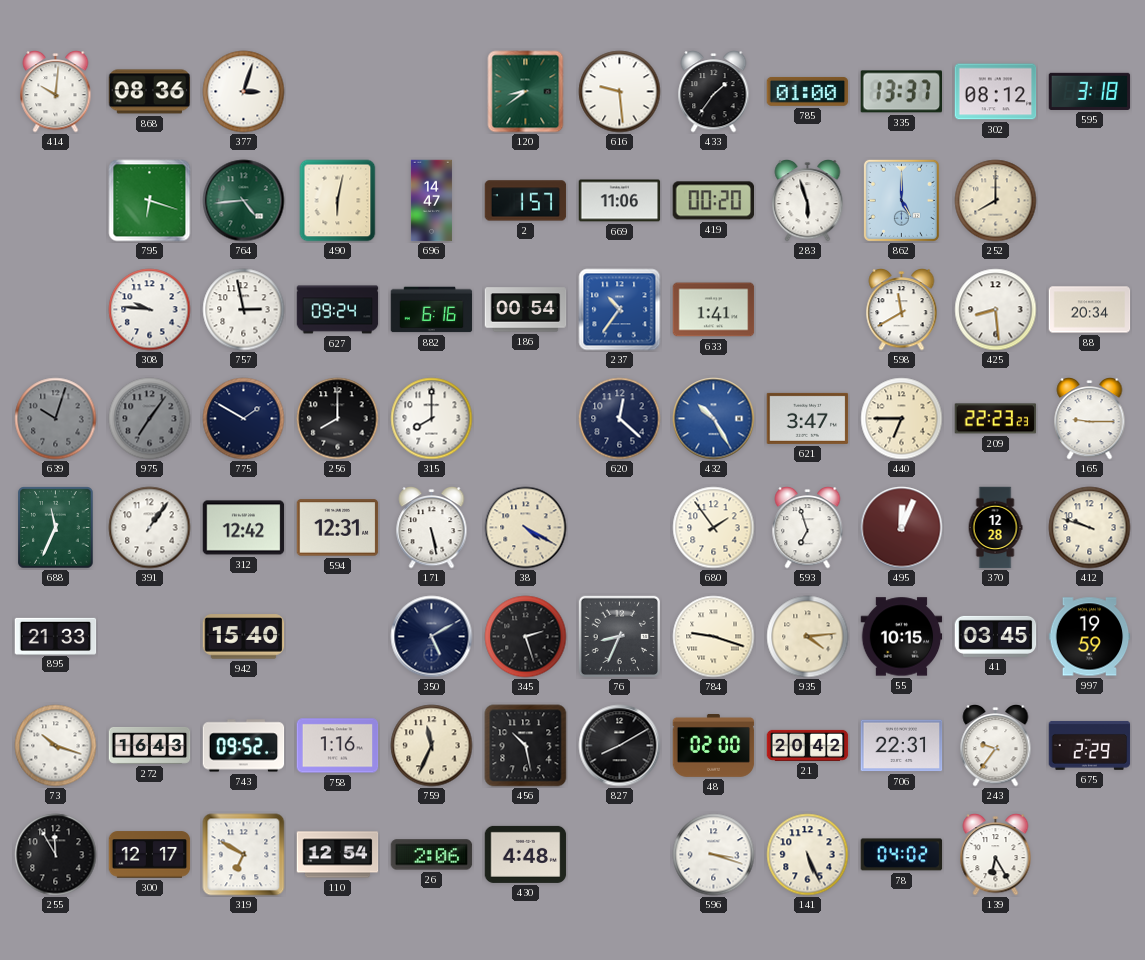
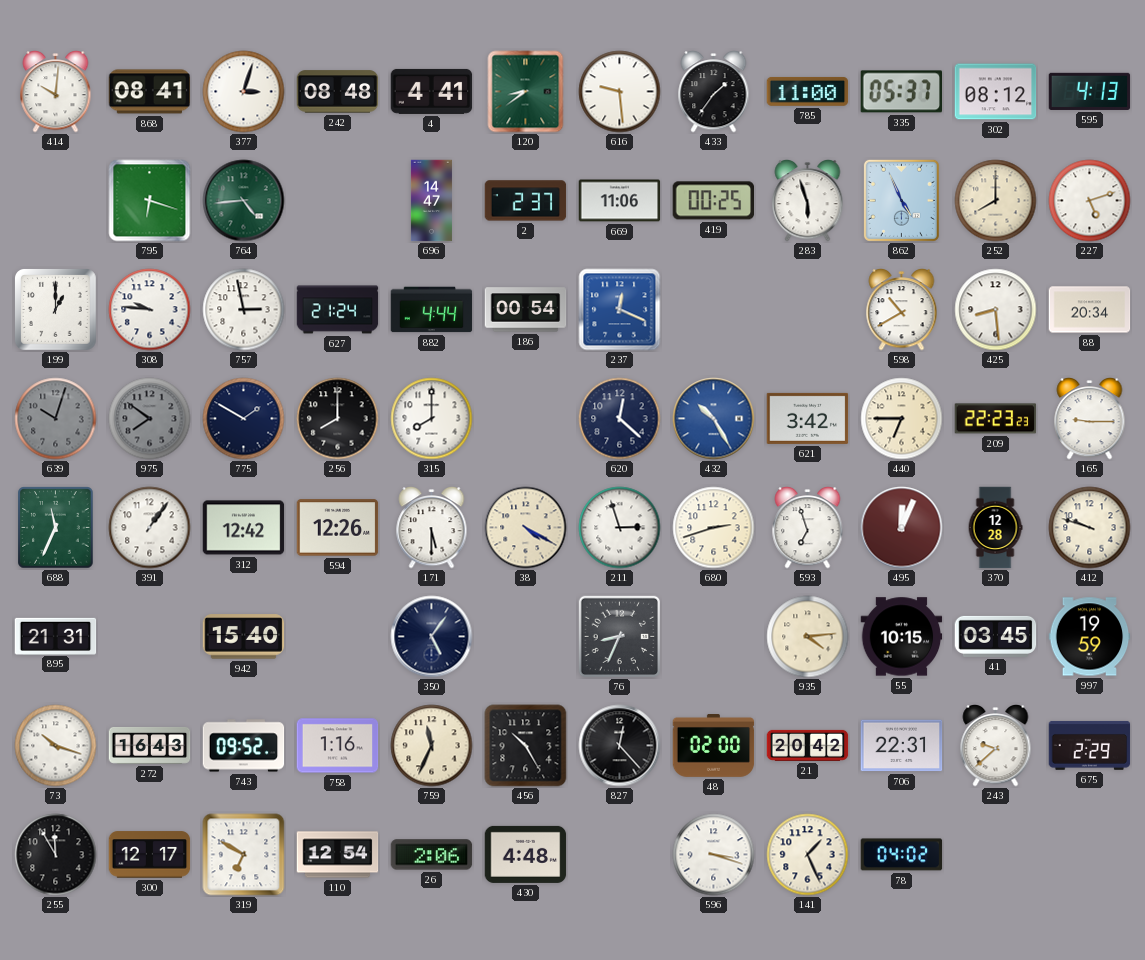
868: 08:36 -> 08:41
242: none -> 08:48
4: none -> 4:41
785: 01:00 -> 11:00
335: 13:37 -> 05:37
595: 3:18 -> 4:13
490: 6:02 -> none
2: 1:57 -> 2:37
419: 00:20 -> 00:25
862: 5:00 -> 4:56
227: none -> 5:12
199: none -> 1:00
627: 09:24 -> 21:24
882: 6:16 -> 4:44
237: 10:36 -> 12:19
633: 1:41 -> none
598: 11:40 -> 10:40
975: 7:06 -> 7:51
621: 3:47 -> 3:42
594: 12:31 -> 12:26
171: 5:28 -> 5:30
211: none -> 2:57
680: 1:54 -> 2:42
895: 21:33 -> 21:31
350: 5:10 -> 5:06
345: 2:27 -> none
784: 9:18 -> none
456: 10:28 -> 10:25
827: 8:10 -> 12:23
243: 9:36 -> 9:38
141: 5:26 -> 1:26
139: 6:25 -> none
